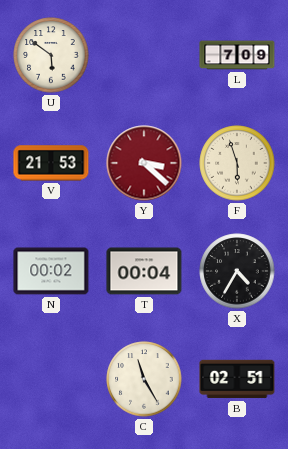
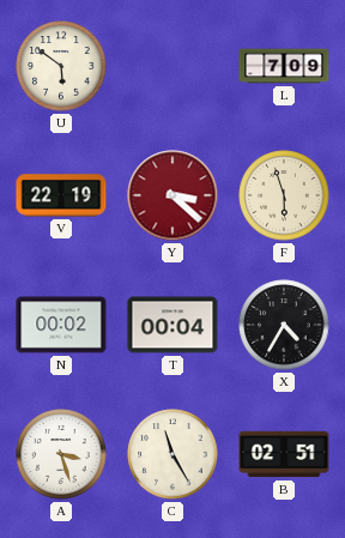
V: 21:53 -> 22:19
A: none -> 3:27
